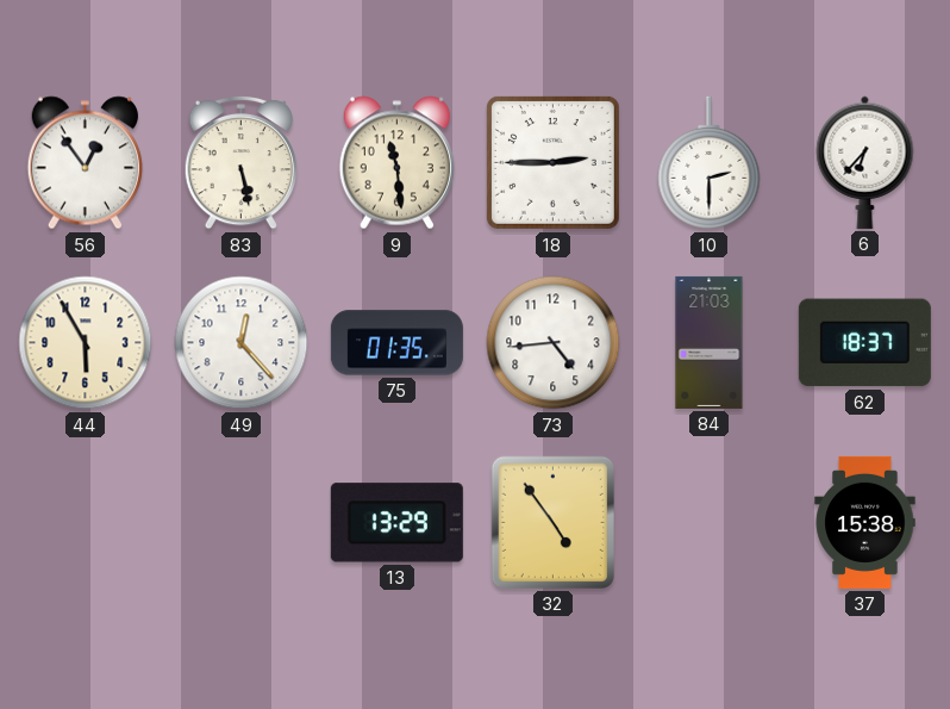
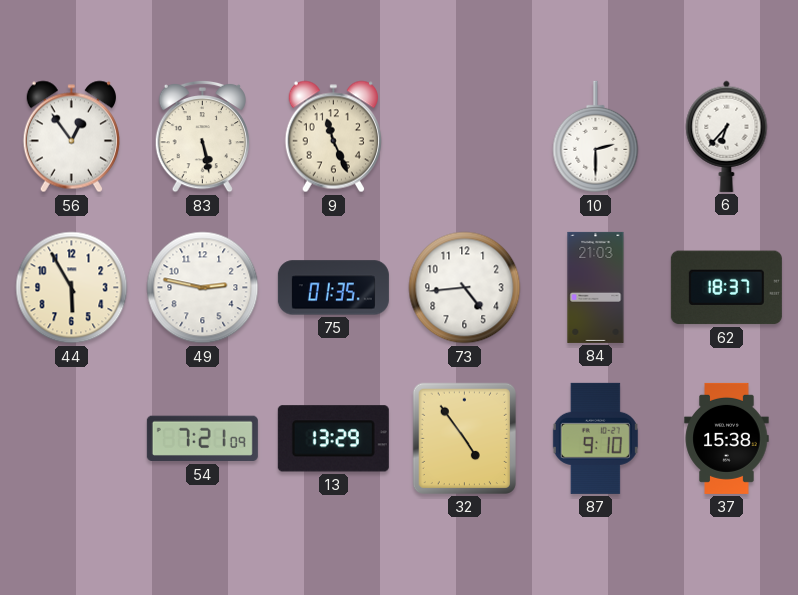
9: 11:29 -> 11:26
18: 2:45 -> none
49: 12:23 -> 2:47
54: none -> 7:21
87: none -> 9:10
